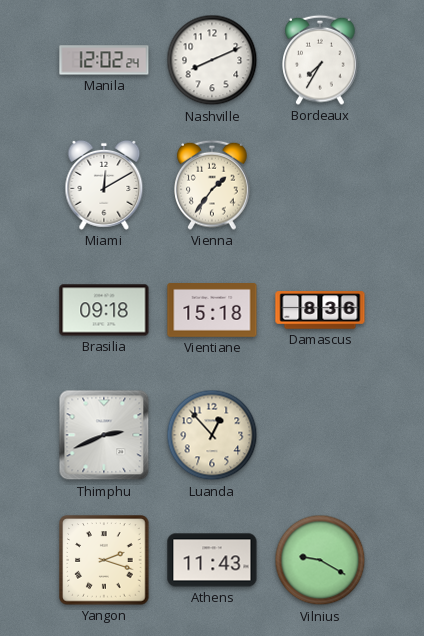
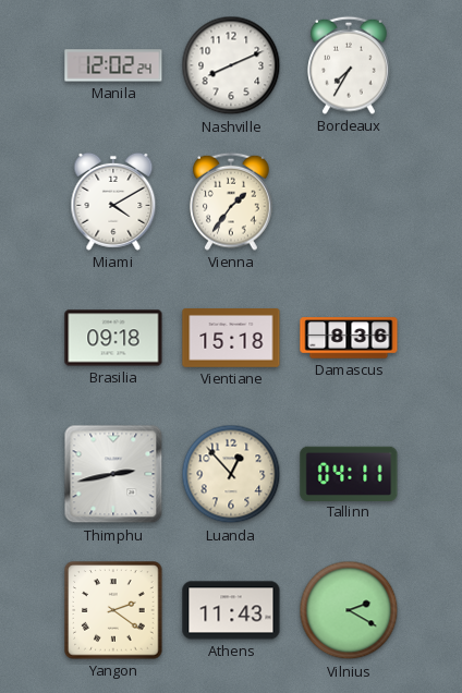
Miami: 12:10 -> 4:10
Thimphu: 2:41 -> 2:43
Tallinn: none -> 04:11
Yangon: 2:18 -> 2:21
Vilnius: 9:20 -> 2:20
